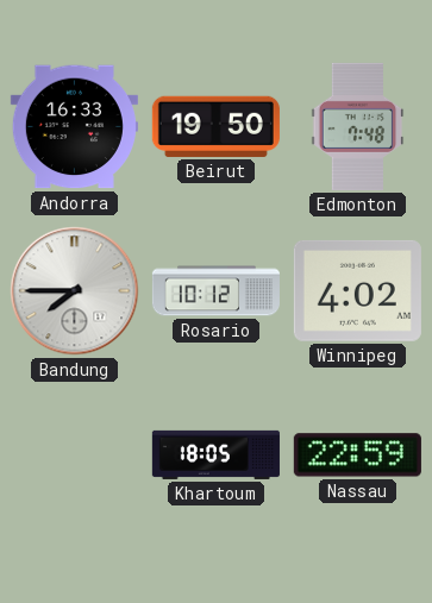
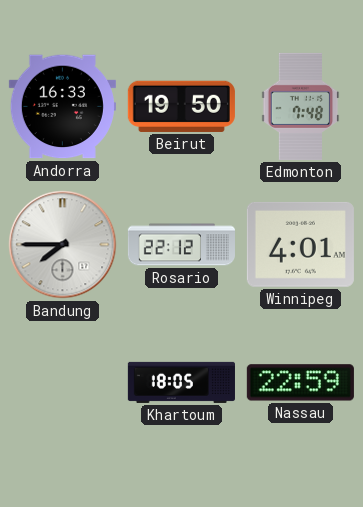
Rosario: 10:12 -> 22:12
Winnipeg: 4:02 -> 4:01
